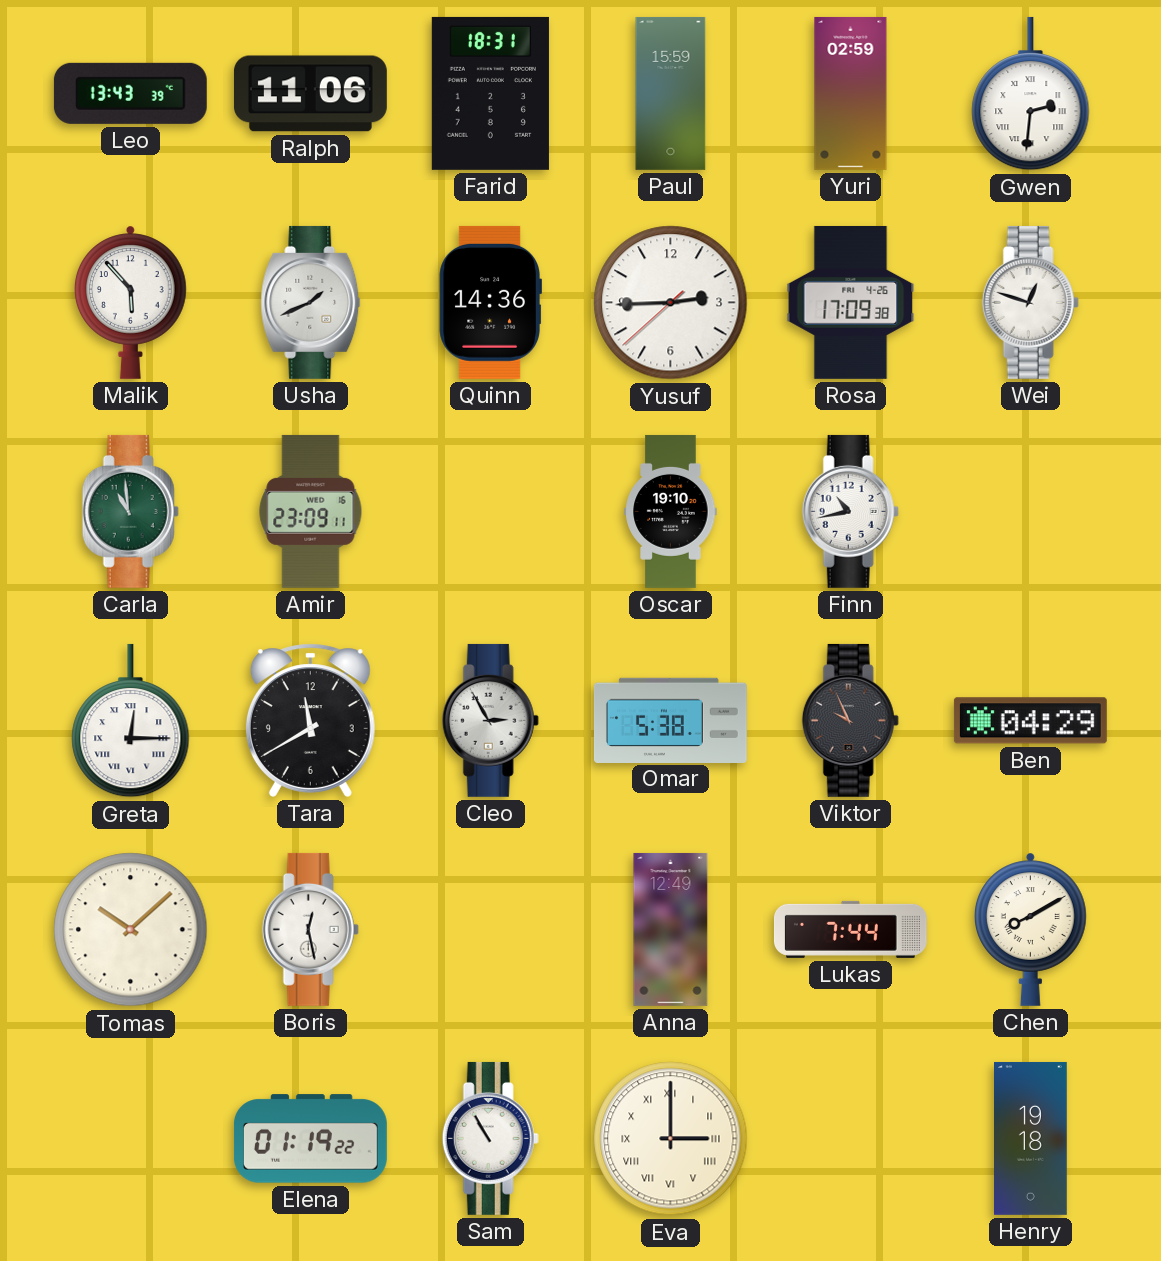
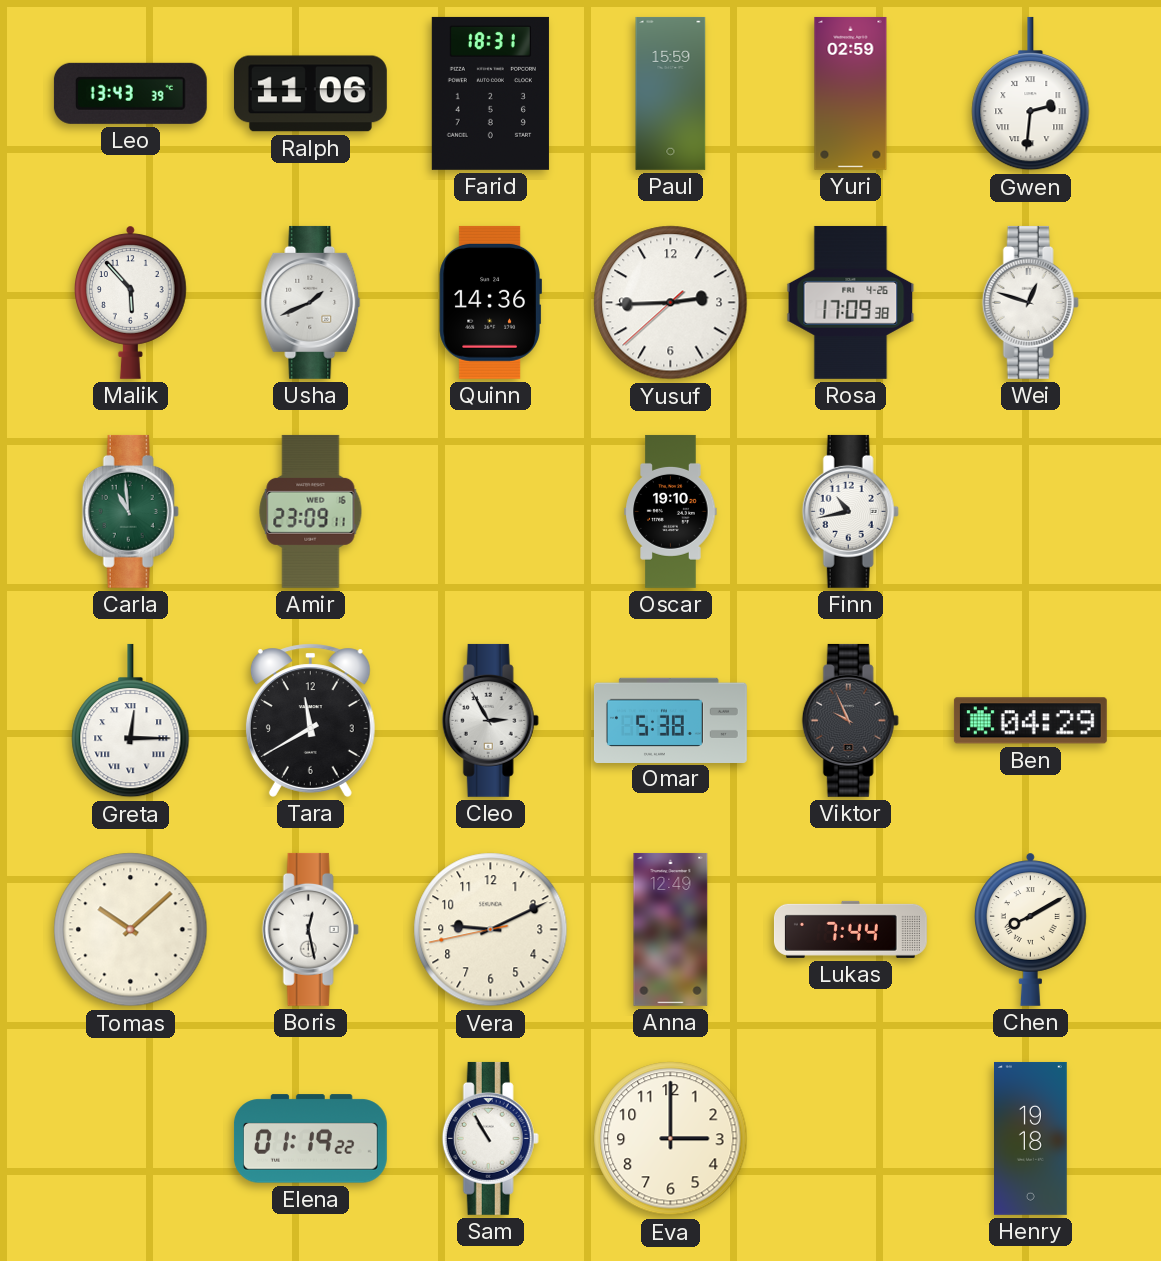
Vera: none -> 9:10
Eva numerals: Roman -> Arabic
